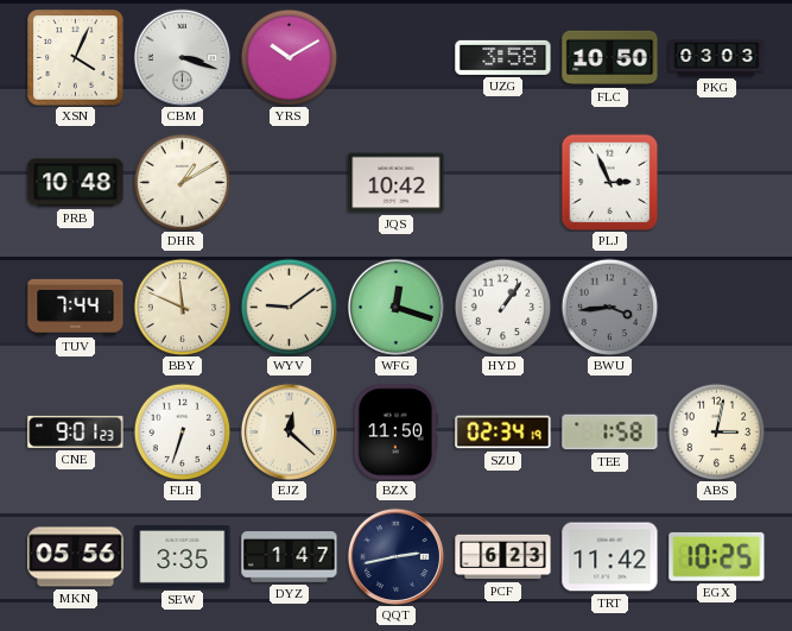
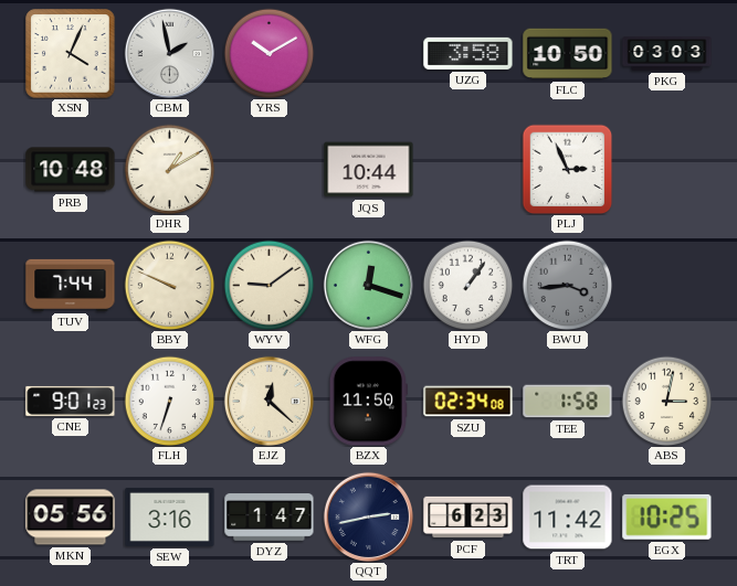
CBM: 3:18 -> 1:58
JQS: 10:42 -> 10:44
BBY: 11:49 -> 9:49
SZU: 02:34:19 -> 02:34:08
SEW: 3:35 -> 3:16
